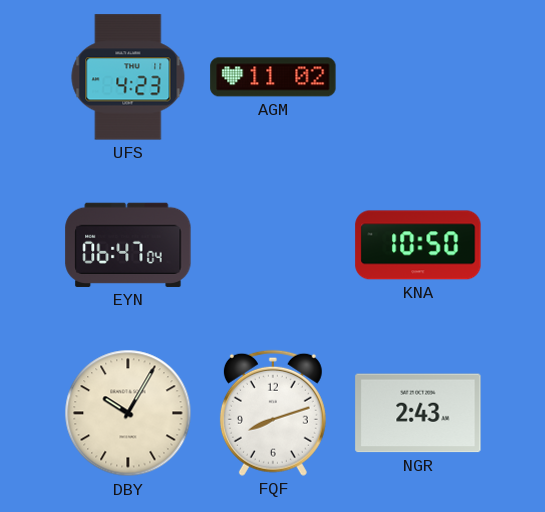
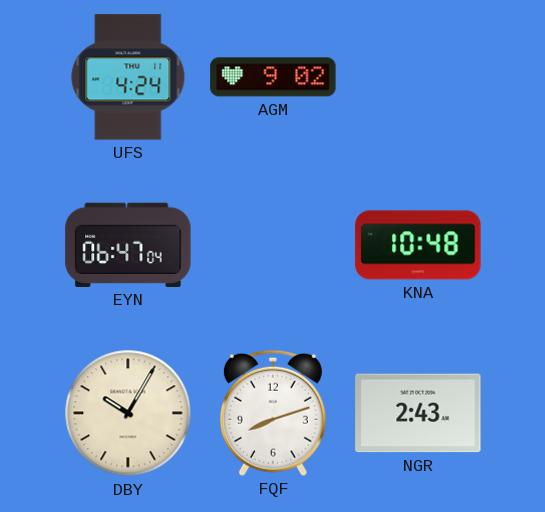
UFS: 4:23 -> 4:24
AGM: 11:02 -> 9:02
KNA: 10:50 -> 10:48
